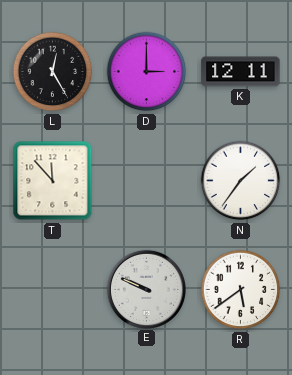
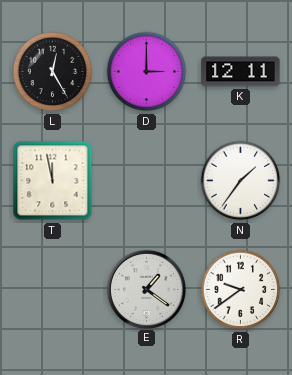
T: 11:53 -> 11:58
E: 9:49 -> 1:21
R: 5:39 -> 9:39
